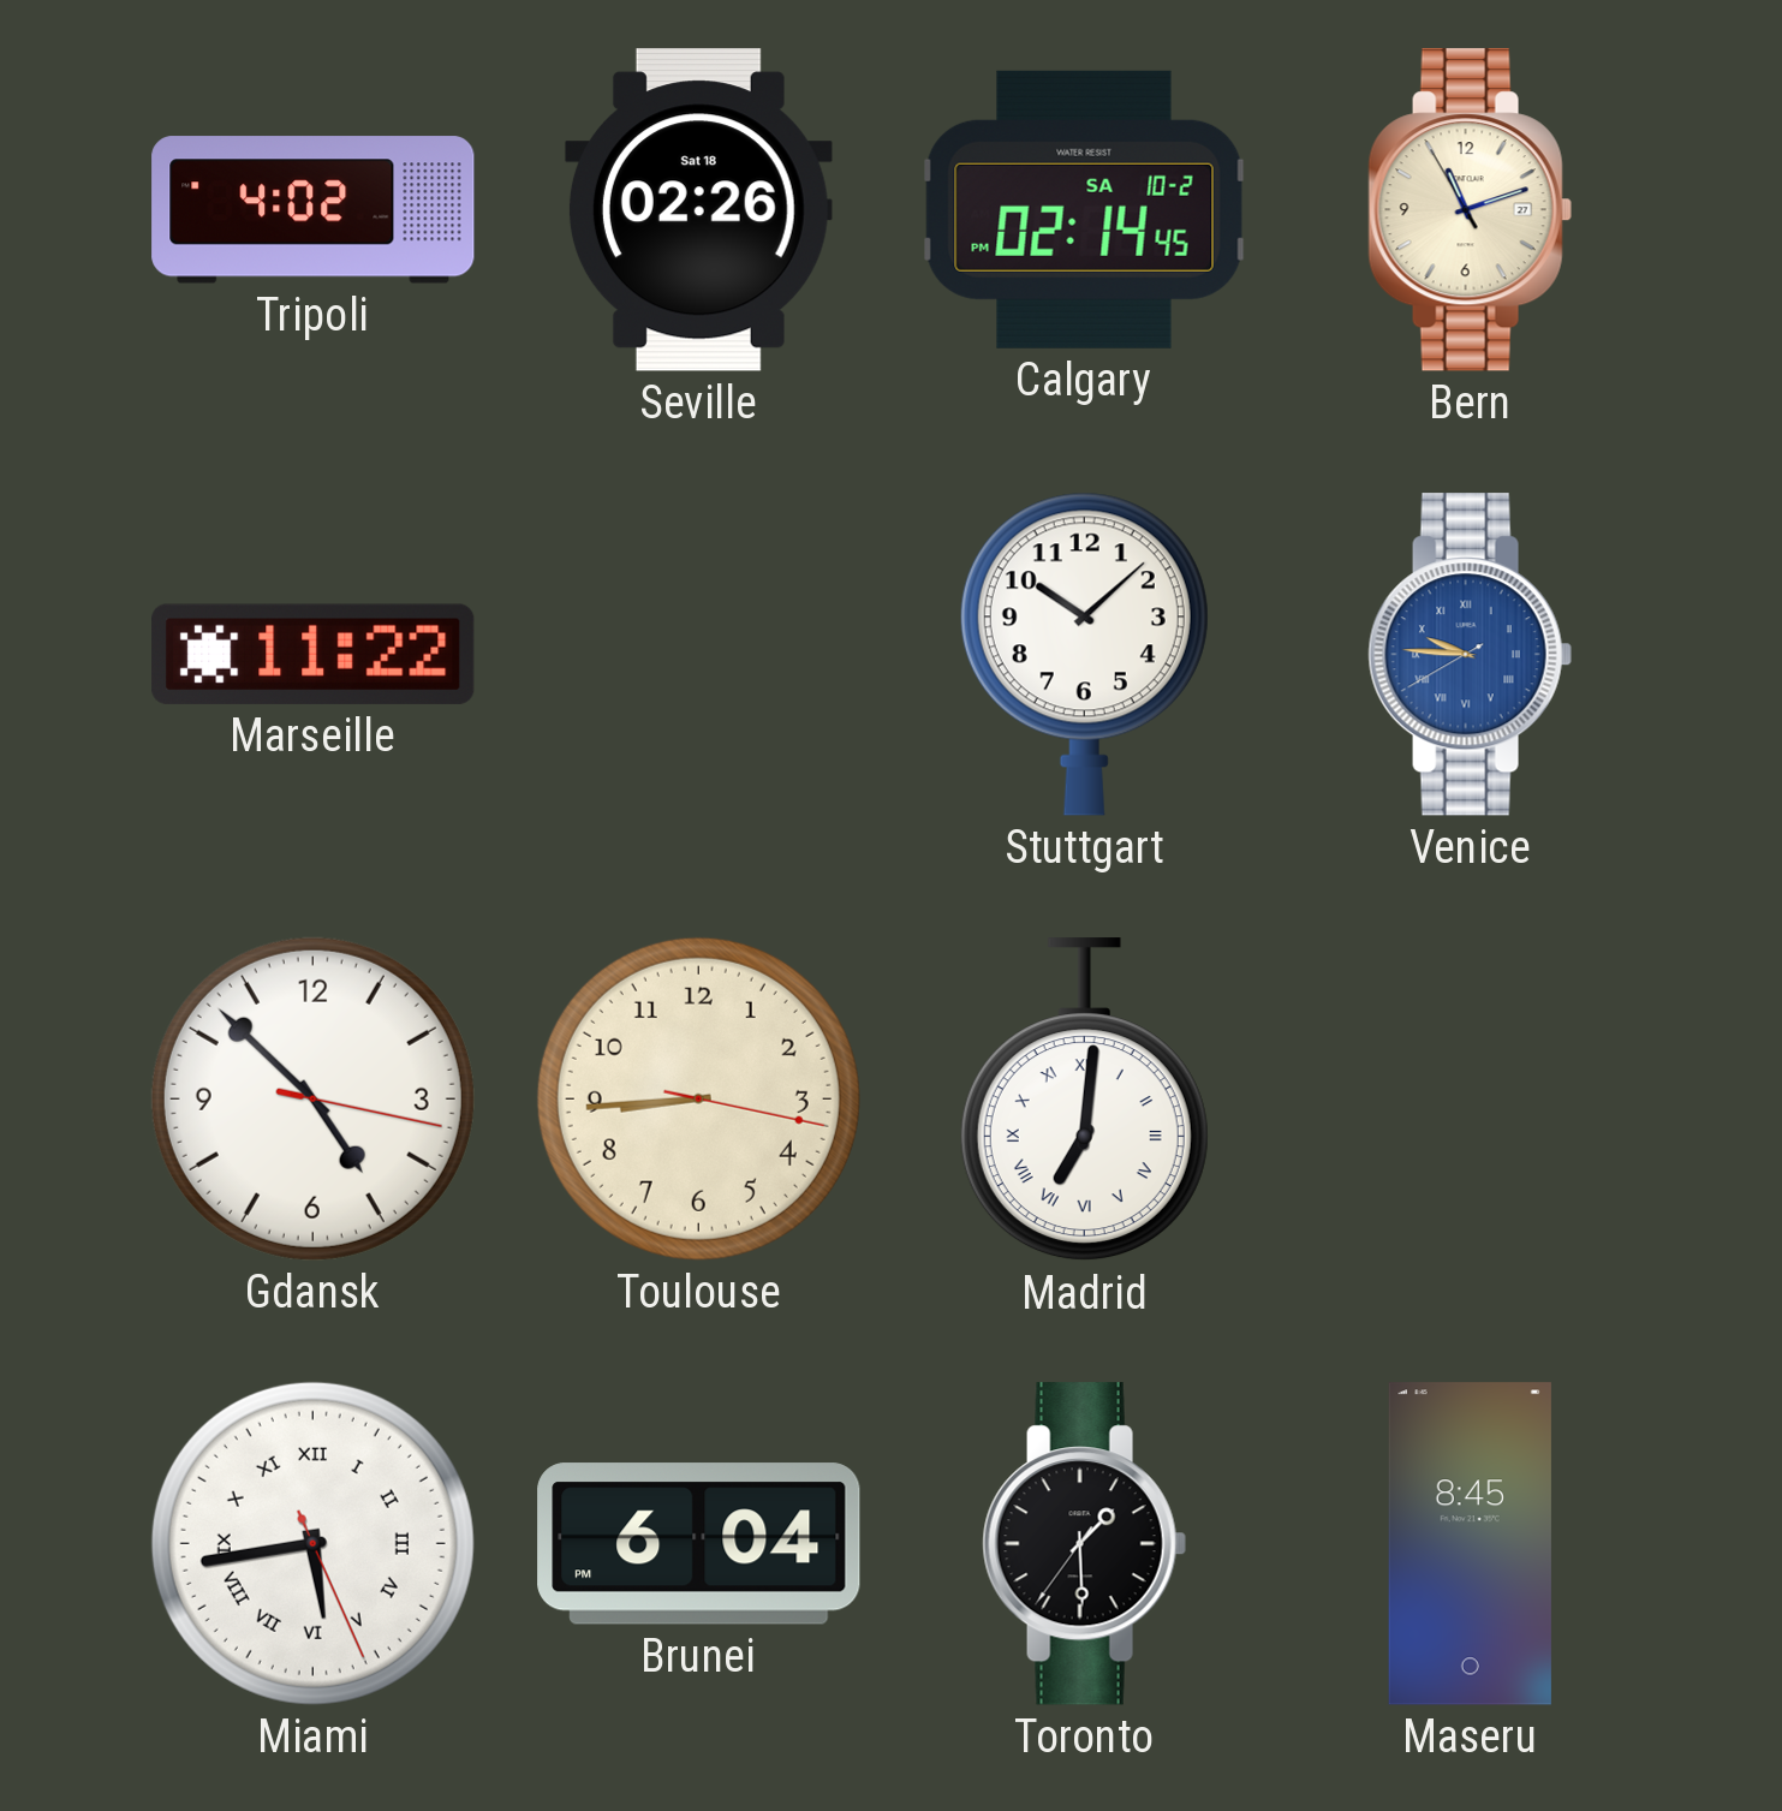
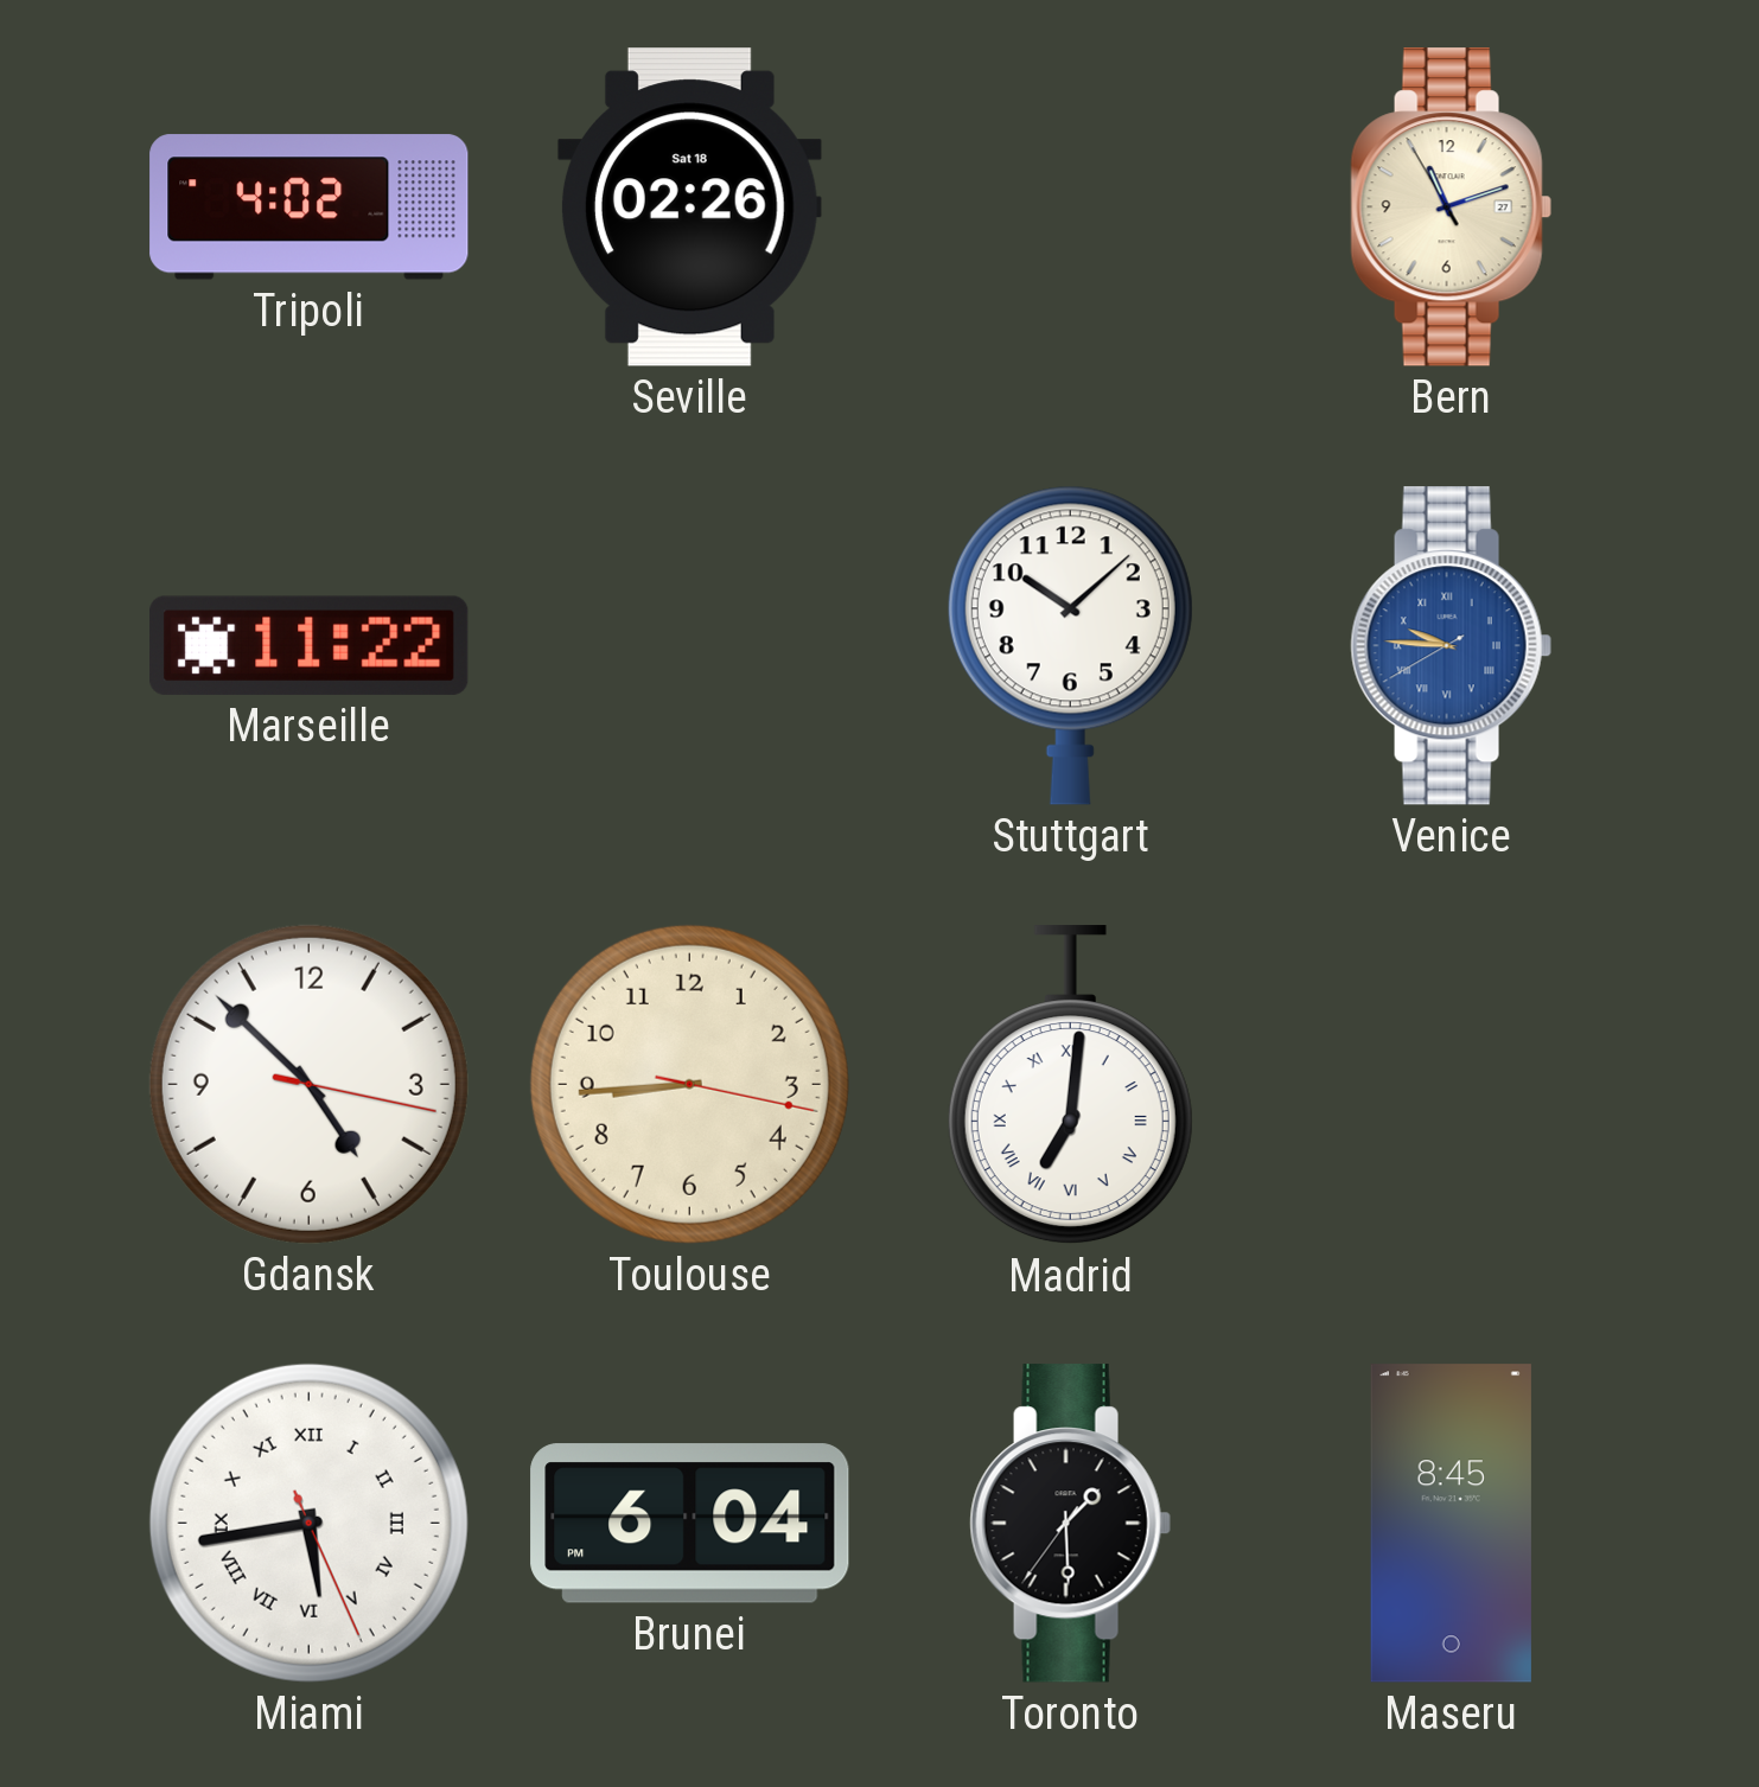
Calgary: 02:14 -> none
